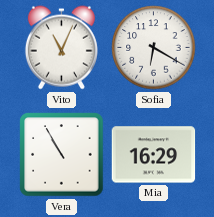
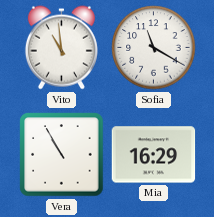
Vito: 11:04 -> 10:59
Sofia: 6:20 -> 11:20
